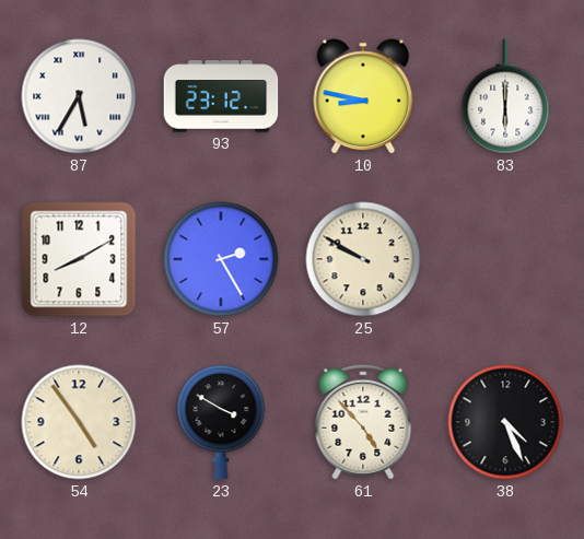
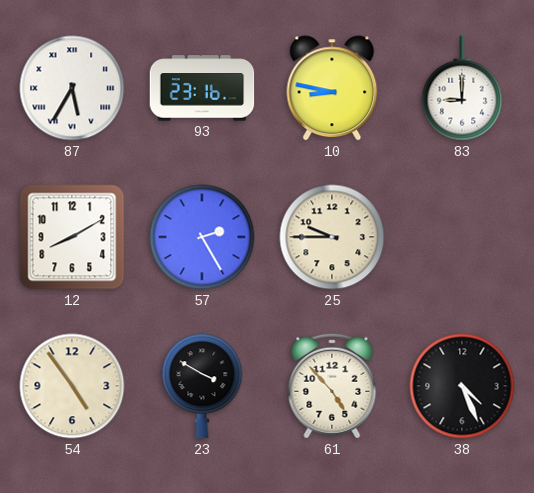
93: 23:12 -> 23:16
83: 6:00 -> 9:00
25: 9:50 -> 9:45
